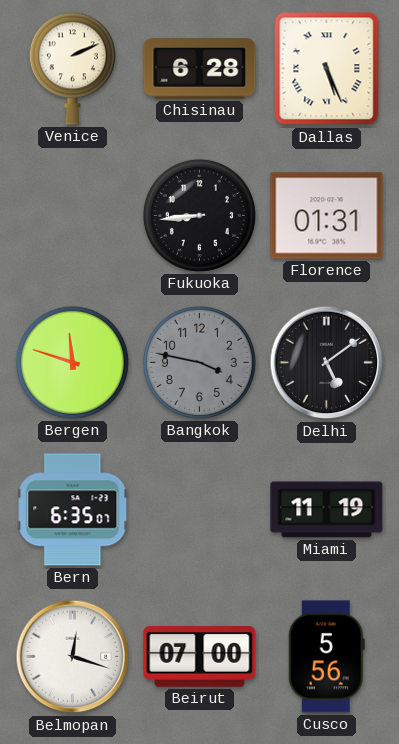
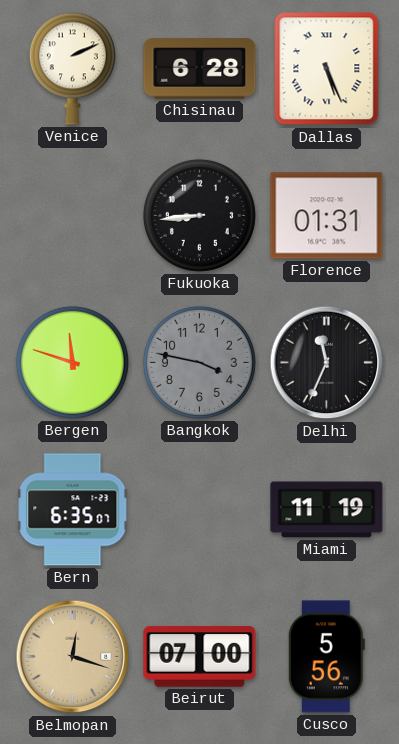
Delhi: 5:09 -> 11:34
Belmopan dial: white -> champagne
